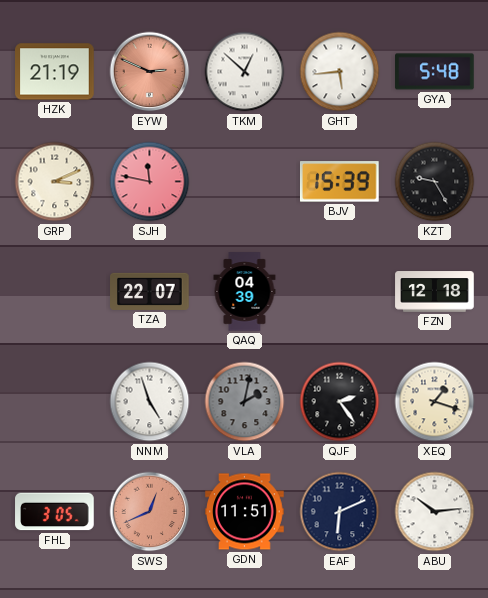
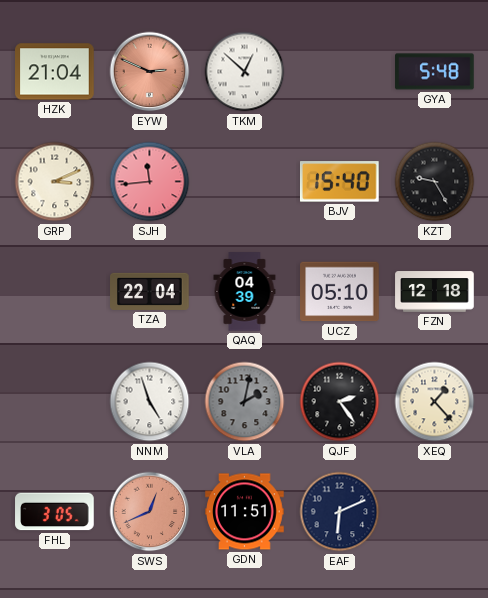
HZK: 21:19 -> 21:04
GHT: 5:44 -> none
SJH: 11:47 -> 11:44
BJV: 15:39 -> 15:40
TZA: 22:07 -> 22:04
UCZ: none -> 05:10
XEQ: 1:18 -> 1:23
ABU: 10:14 -> none
